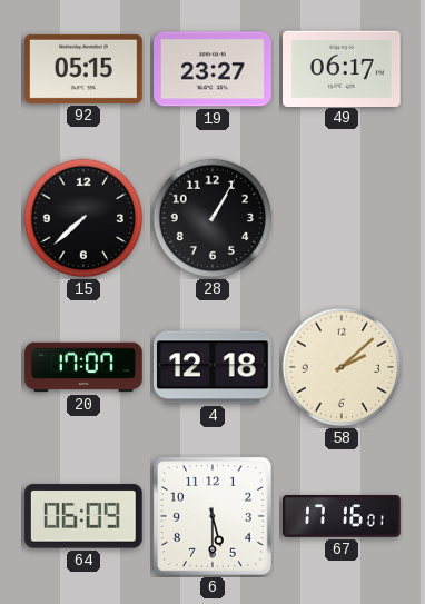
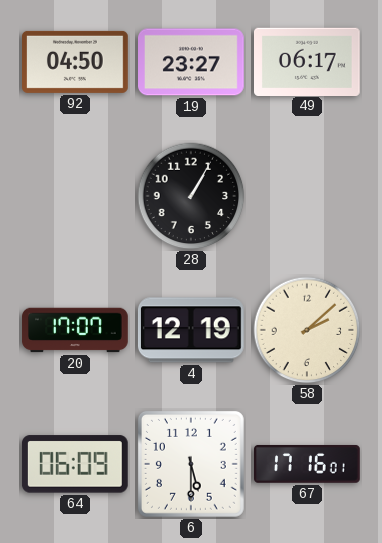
92: 05:15 -> 04:50
15: 7:38 -> none
4: 12:18 -> 12:19
